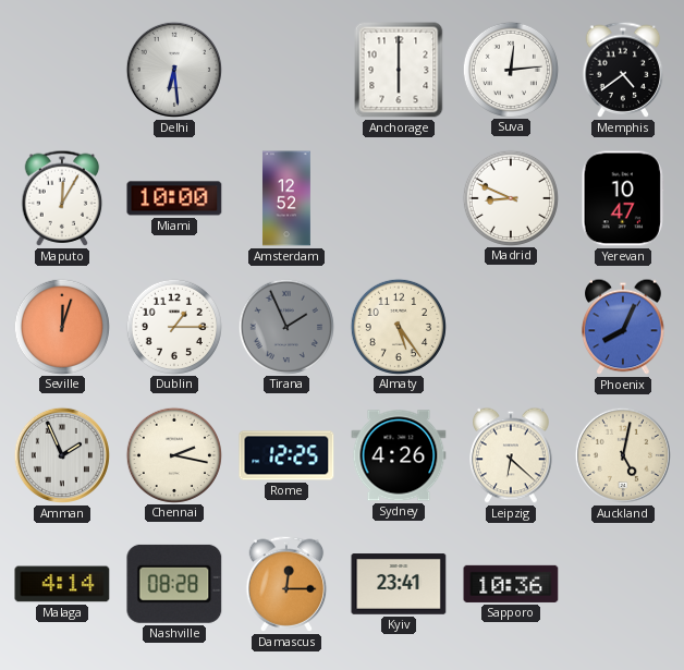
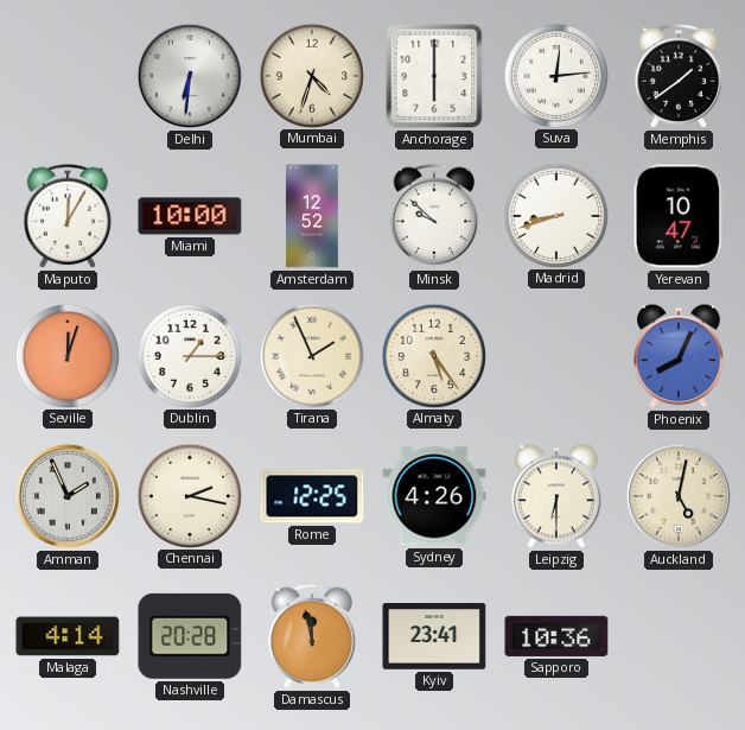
Delhi: 6:29 -> 6:31
Mumbai: none -> 4:33
Memphis: 4:39 -> 1:39
Minsk: none -> 9:52
Madrid: 8:49 -> 8:42
Tirana dial: grey -> cream
Leipzig: 6:22 -> 6:30
Nashville: 08:28 -> 20:28
Damascus: 12:15 -> 11:58
